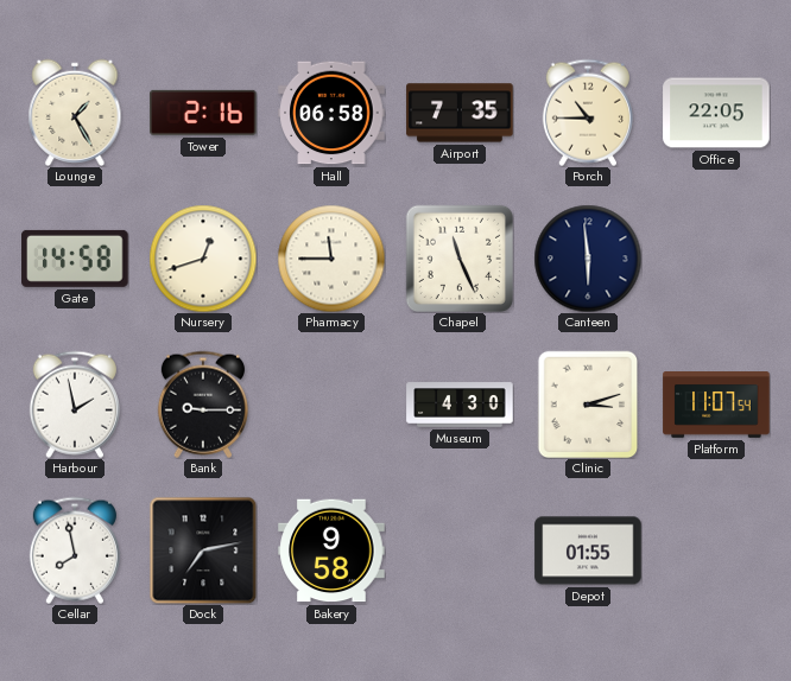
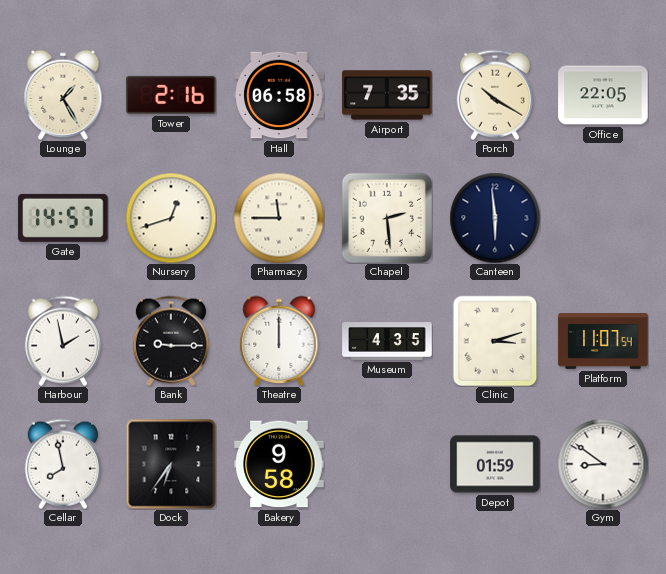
Porch: 10:45 -> 10:20
Gate: 14:58 -> 14:57
Chapel: 11:26 -> 2:29
Theatre: none -> 12:00
Museum: 4:30 -> 4:35
Dock: 7:13 -> 6:36
Depot: 01:55 -> 01:59
Gym: none -> 8:51
